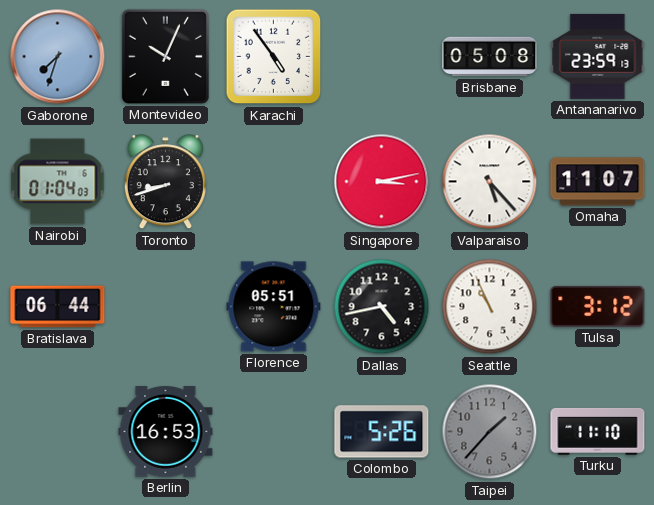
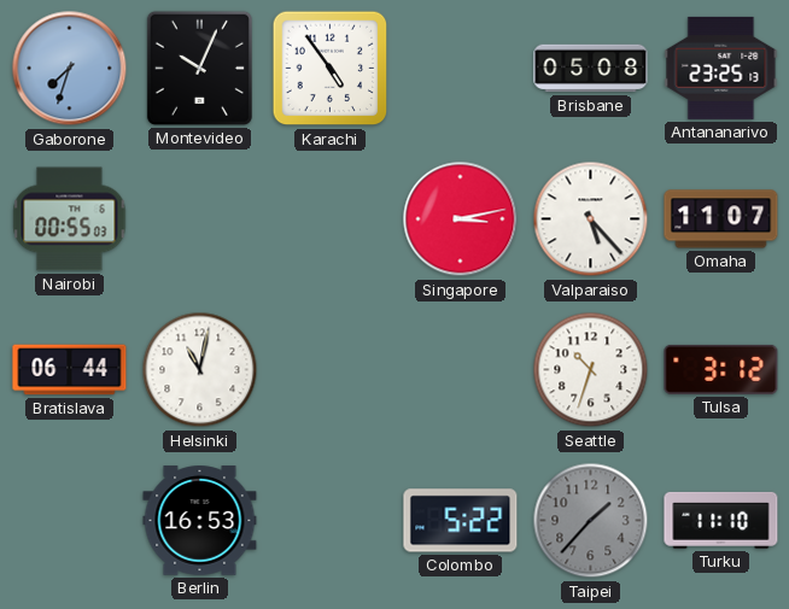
Antananarivo: 23:59 -> 23:25
Nairobi: 01:04 -> 00:55
Toronto: 8:42 -> none
Helsinki: none -> 11:02
Florence: 05:51 -> none
Dallas: 4:43 -> none
Seattle: 10:56 -> 10:33
Colombo: 5:26 -> 5:22
